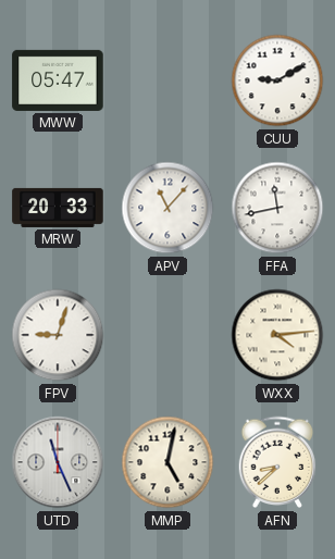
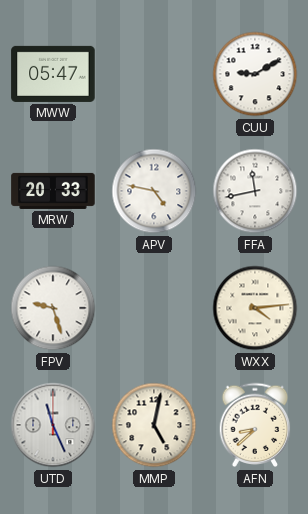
APV: 11:07 -> 4:47
FPV: 9:03 -> 9:27
